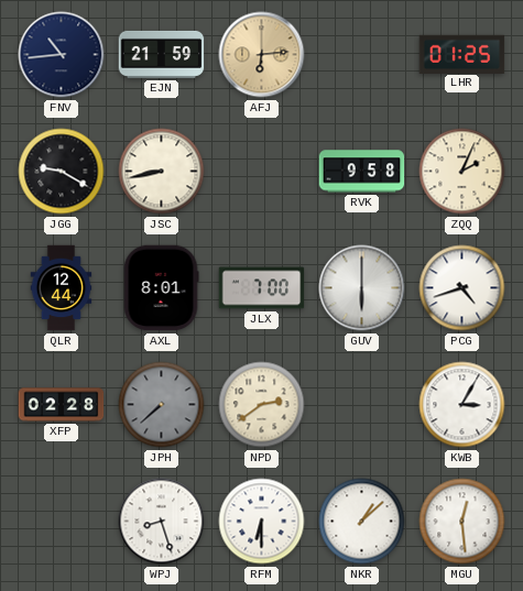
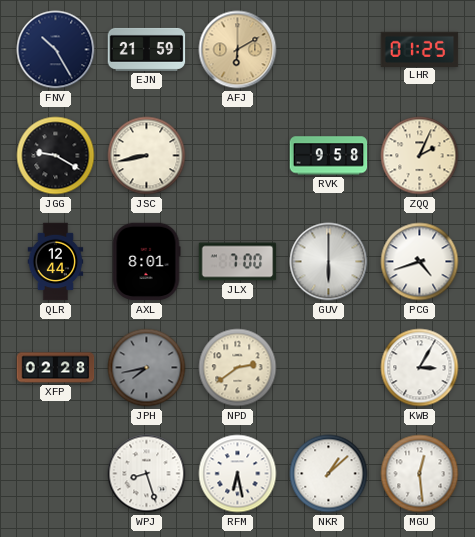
FNV: 10:44 -> 10:25
AFJ: 6:14 -> 6:10
JPH: 7:38 -> 7:43
RFM: 6:30 -> 6:28
